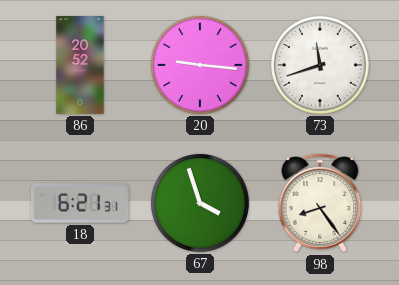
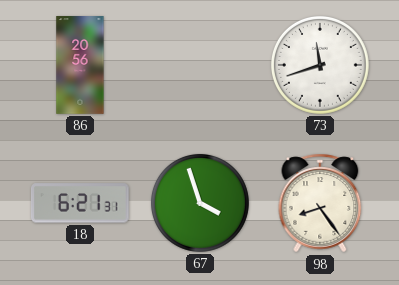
86: 20:52 -> 20:56
20: 9:16 -> none
